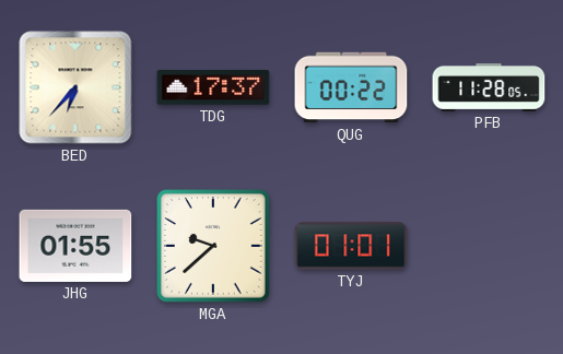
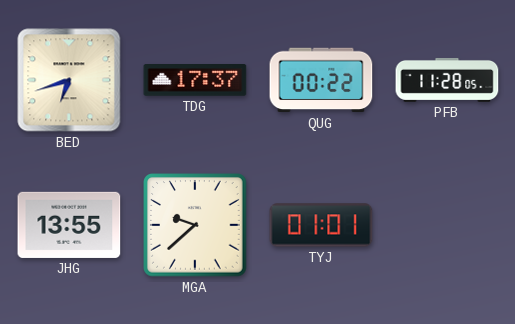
BED: 6:37 -> 6:42
JHG: 01:55 -> 13:55
